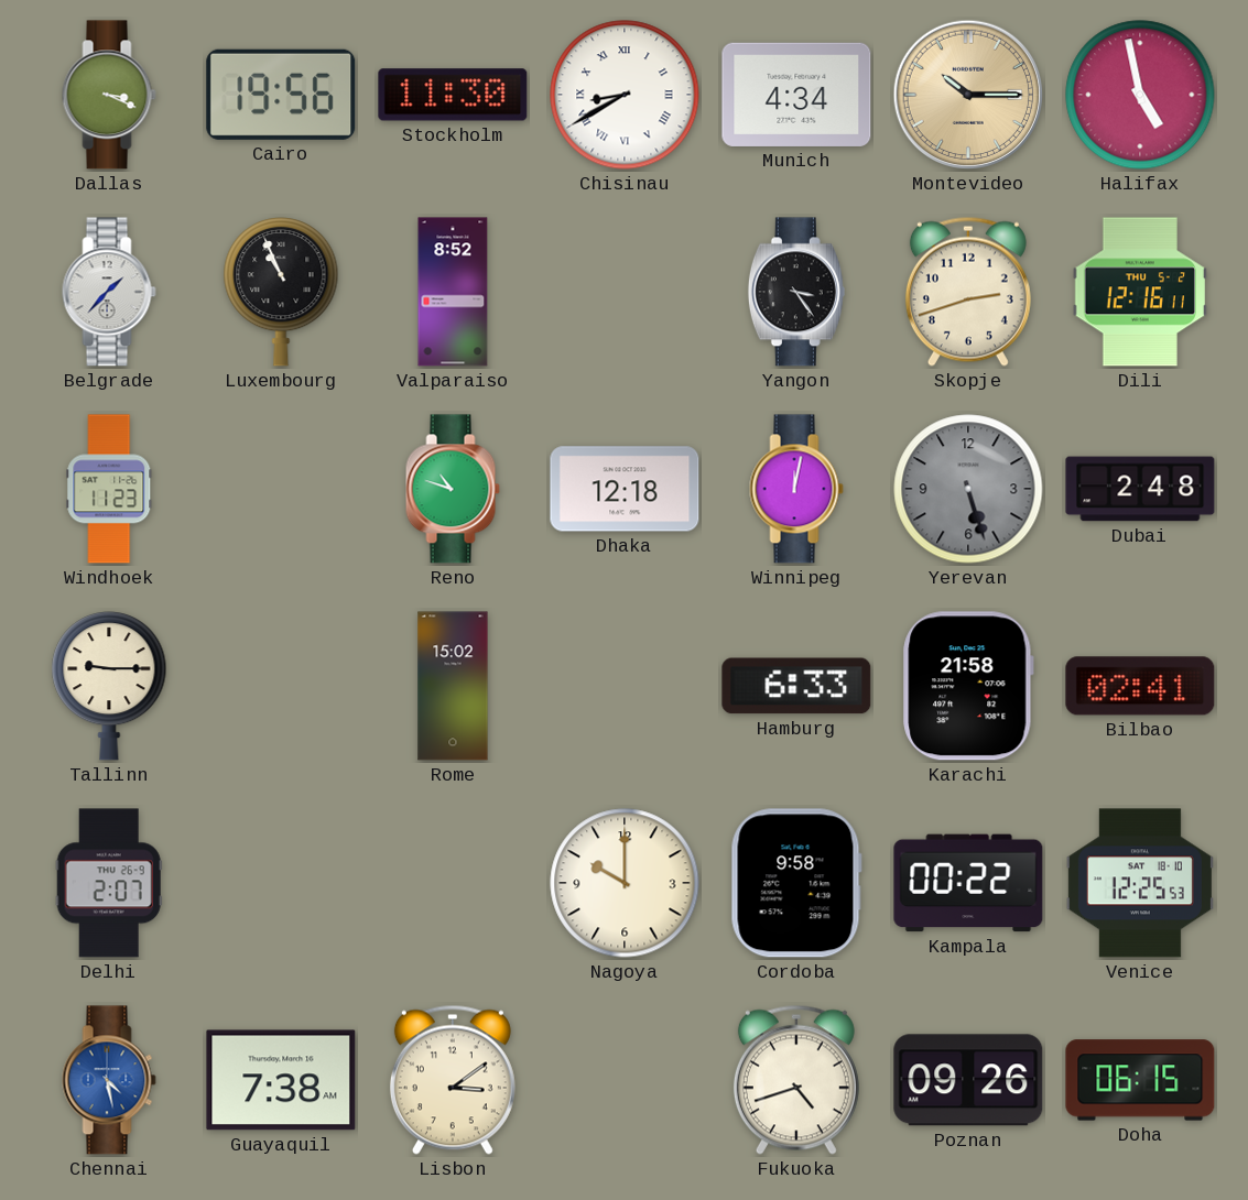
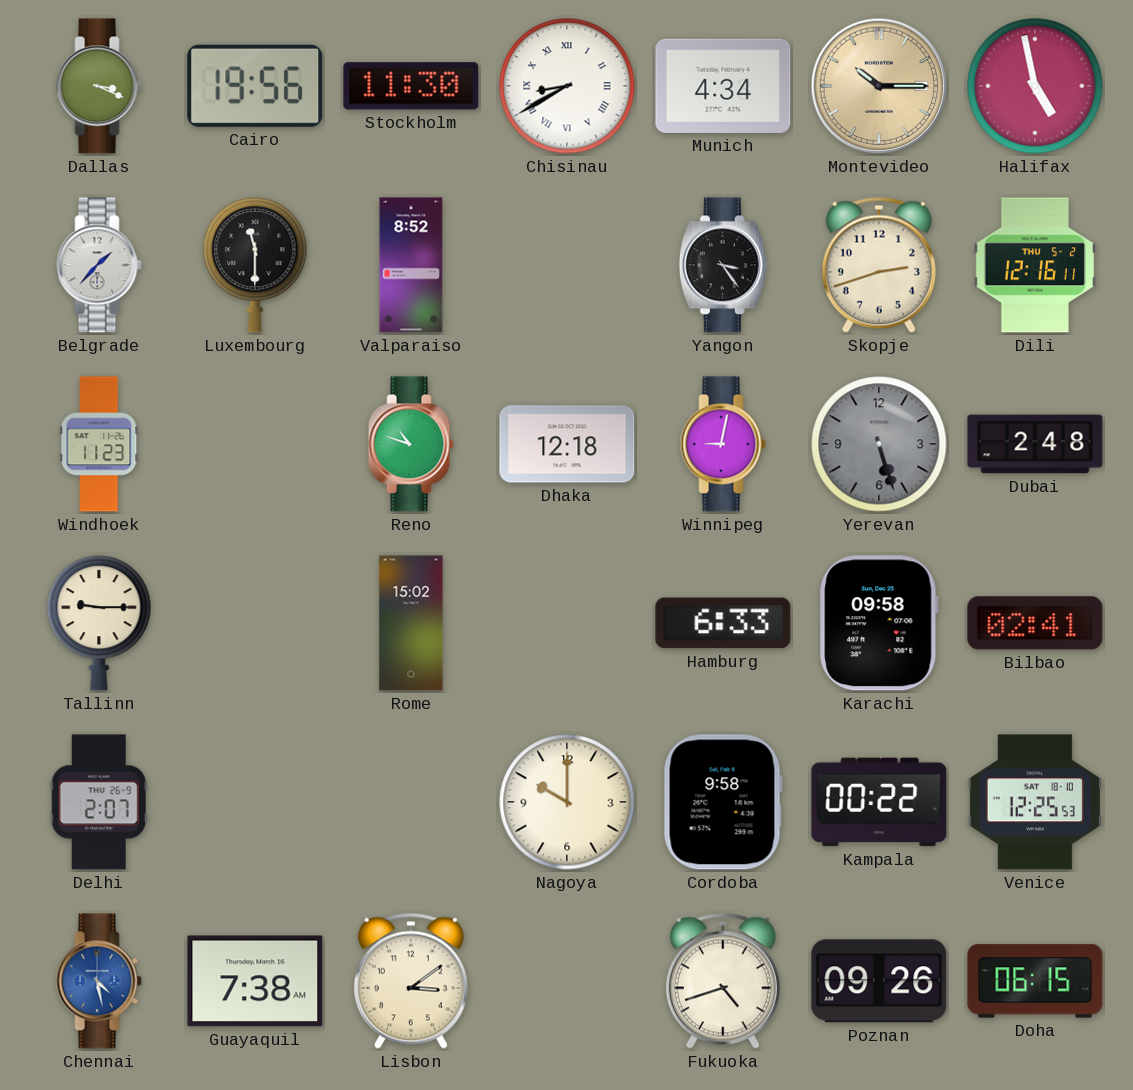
Luxembourg: 10:56 -> 11:30
Winnipeg: 12:02 -> 9:02
Karachi: 21:58 -> 09:58
